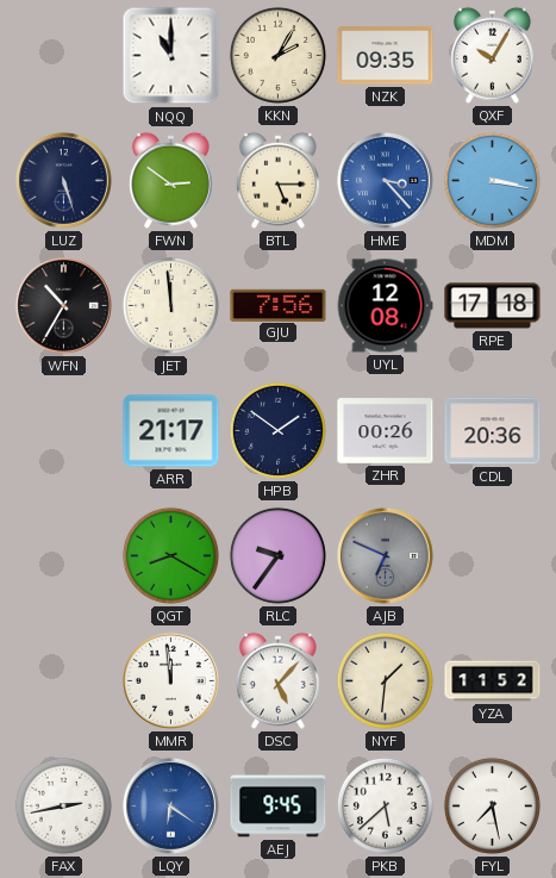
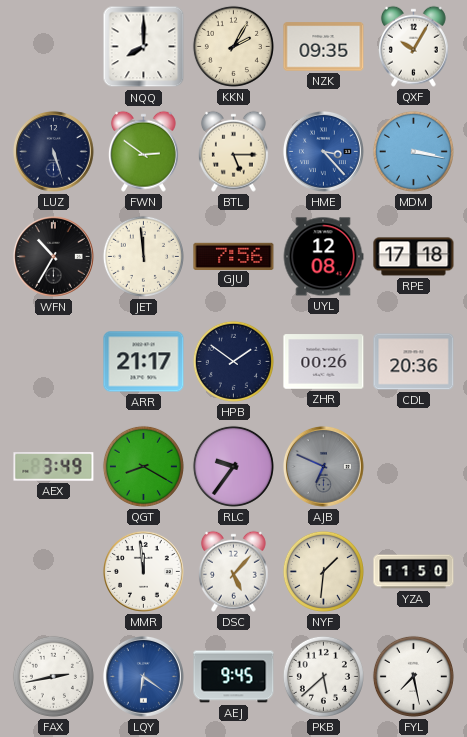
NQQ: 11:00 -> 8:00
AEX: none -> 3:49
YZA: 11:52 -> 11:50
